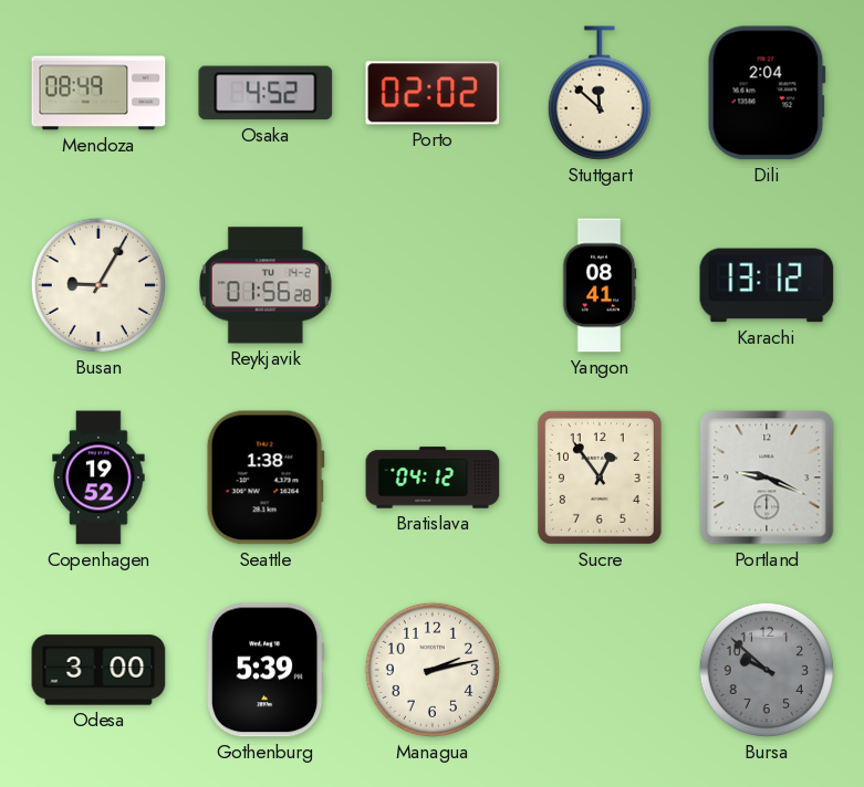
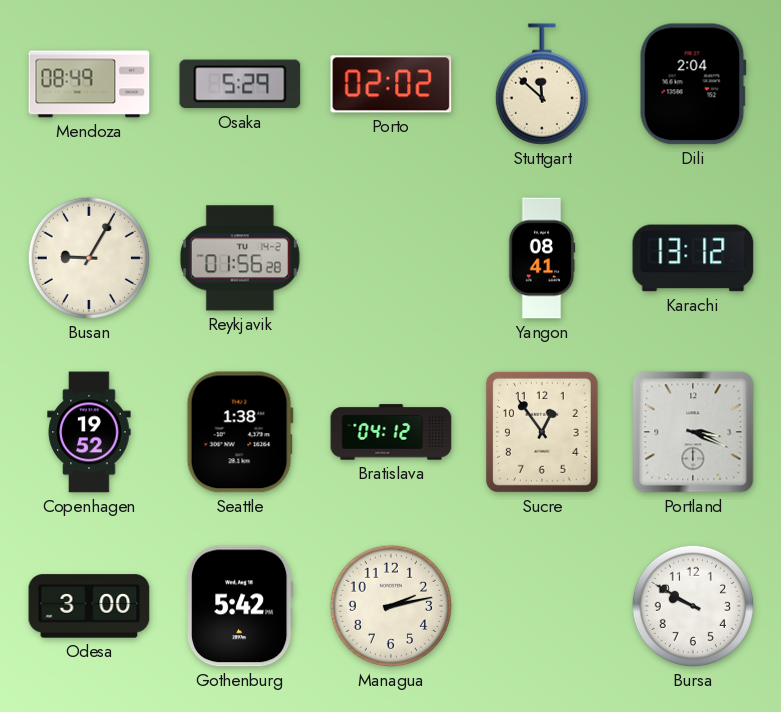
Osaka: 4:52 -> 5:29
Portland: 9:19 -> 3:19
Gothenburg: 5:39 -> 5:42
Bursa: 9:52 -> 9:50
Bursa dial: grey -> white
